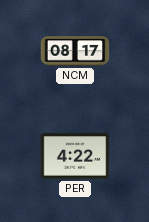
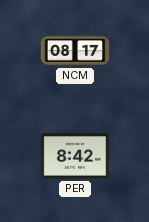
PER: 4:22 -> 8:42
